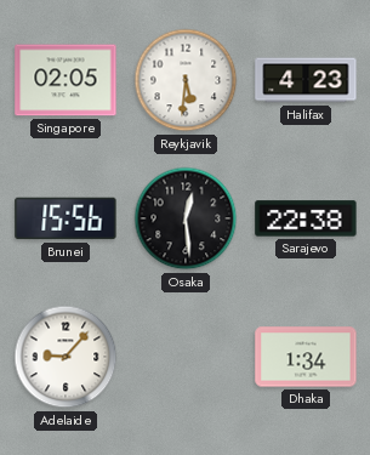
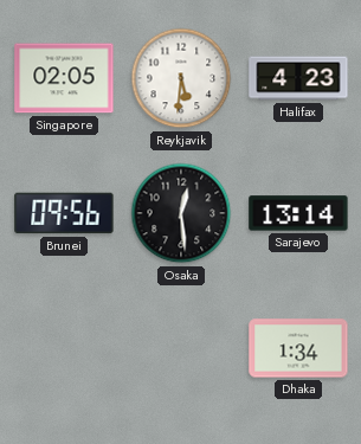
Brunei: 15:56 -> 09:56
Sarajevo: 22:38 -> 13:14
Adelaide: 9:07 -> none
